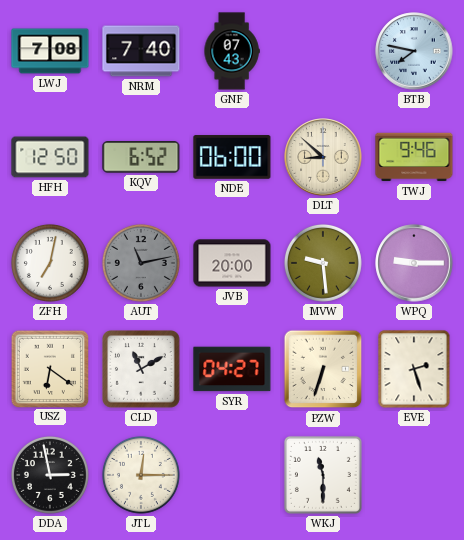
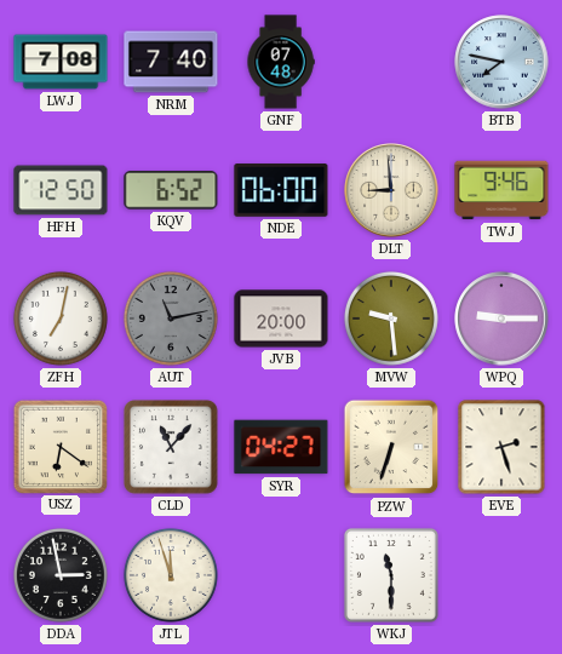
GNF: 07:43 -> 07:48
DLT: 8:52 -> 8:59
CLD: 11:10 -> 11:07
JTL: 12:15 -> 11:57
